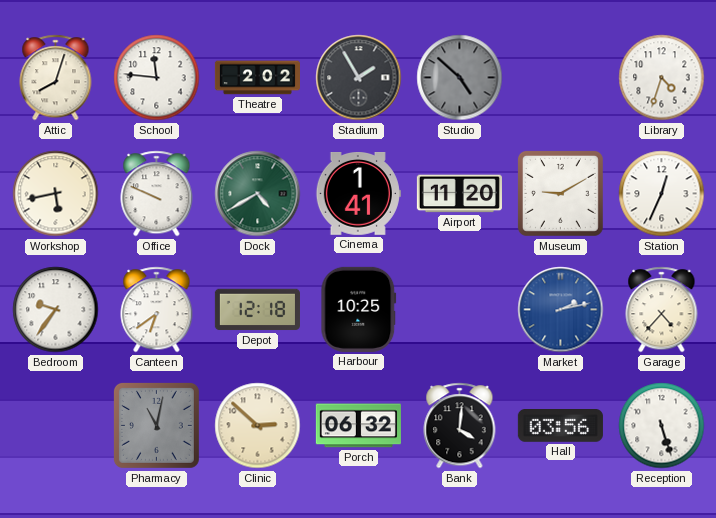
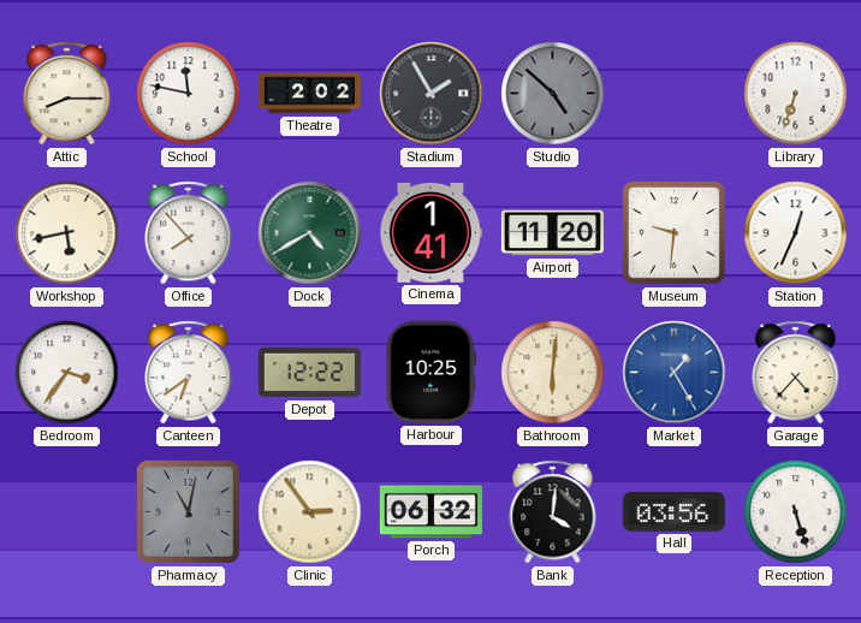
Attic: 8:03 -> 8:15
School: 11:46 -> 11:47
Library: 4:33 -> 6:33
Office: 9:49 -> 7:53
Museum: 9:10 -> 9:31
Bedroom: 9:36 -> 3:36
Depot: 12:18 -> 12:22
Bathroom: none -> 6:01
Market: 2:13 -> 1:25
Clinic: 2:52 -> 2:54
